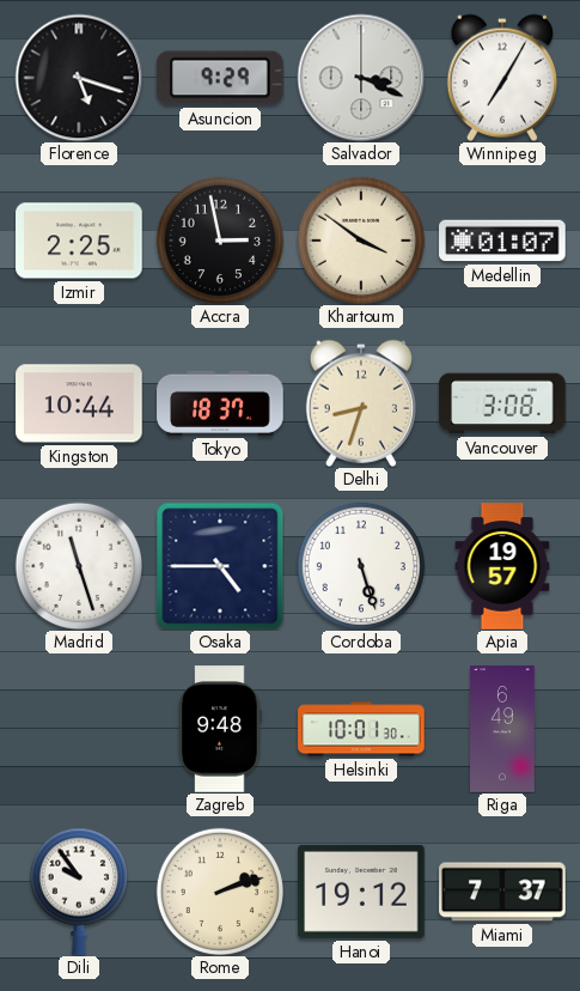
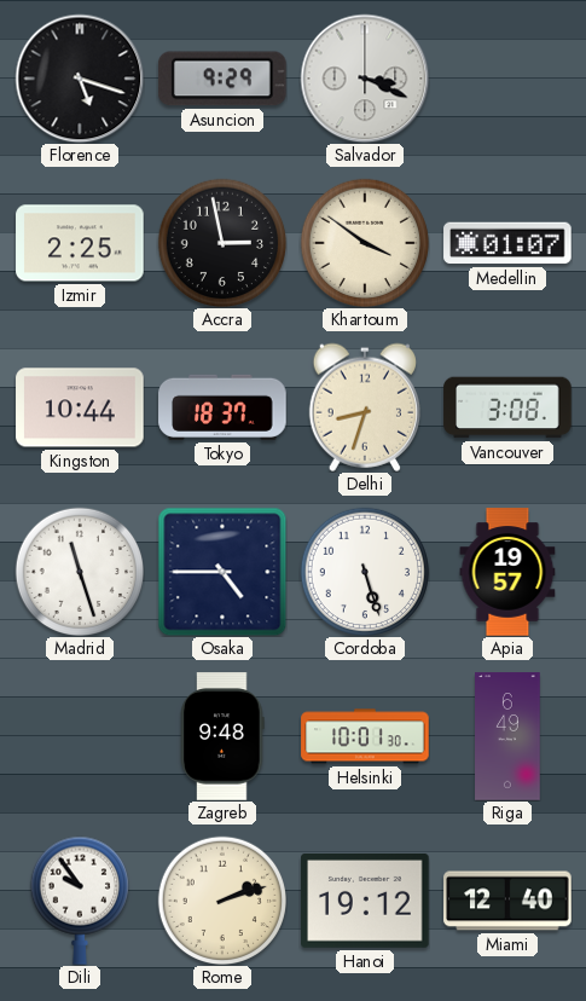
Winnipeg: 7:05 -> none
Miami: 7:37 -> 12:40
